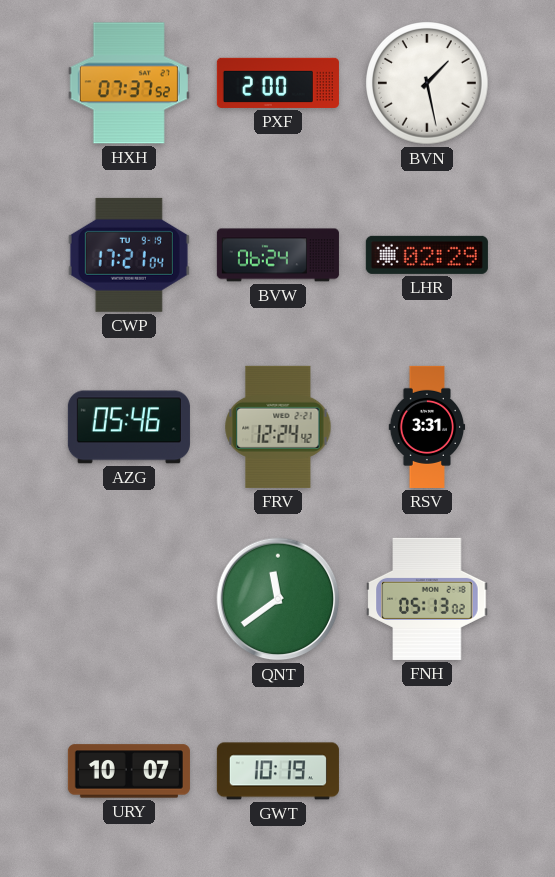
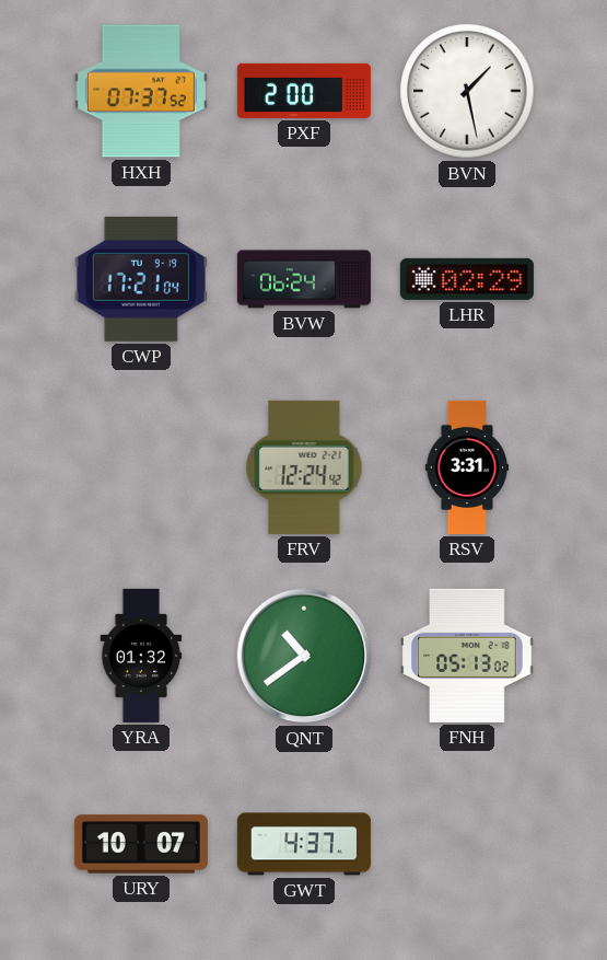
AZG: 05:46 -> none
YRA: none -> 01:32
QNT: 11:39 -> 10:39
GWT: 10:19 -> 4:37
